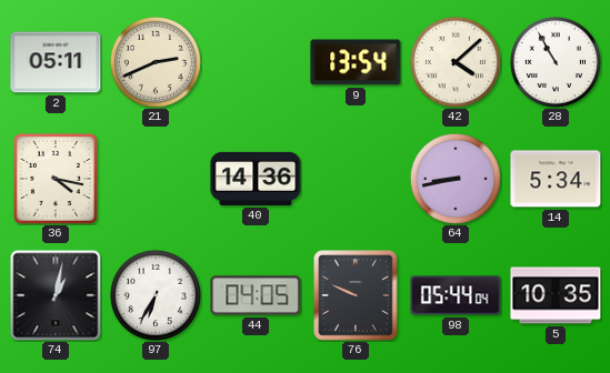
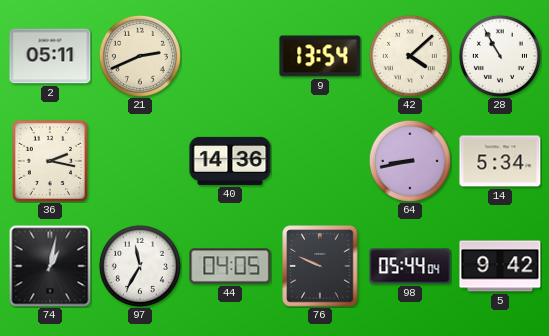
36: 4:17 -> 2:17
97: 6:35 -> 11:35
5: 10:35 -> 9:42
